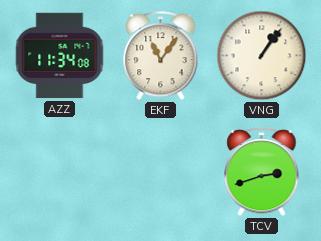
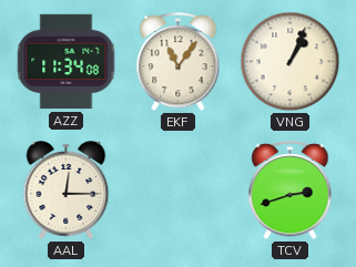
VNG: 1:06 -> 1:04
AAL: none -> 12:15
